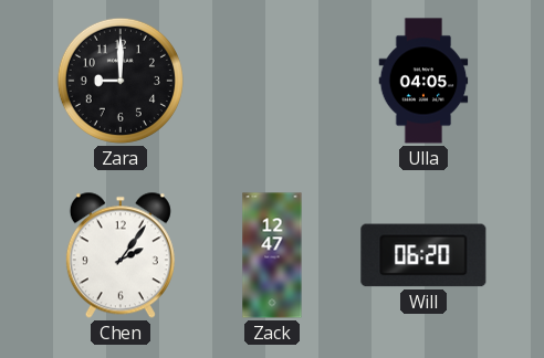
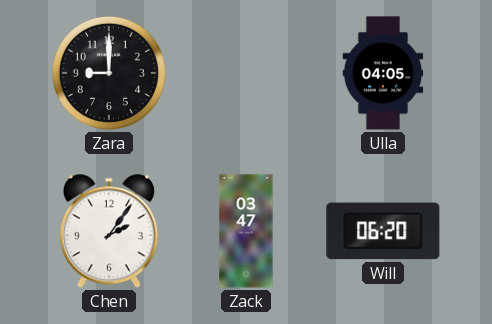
Zack: 12:47 -> 03:47
